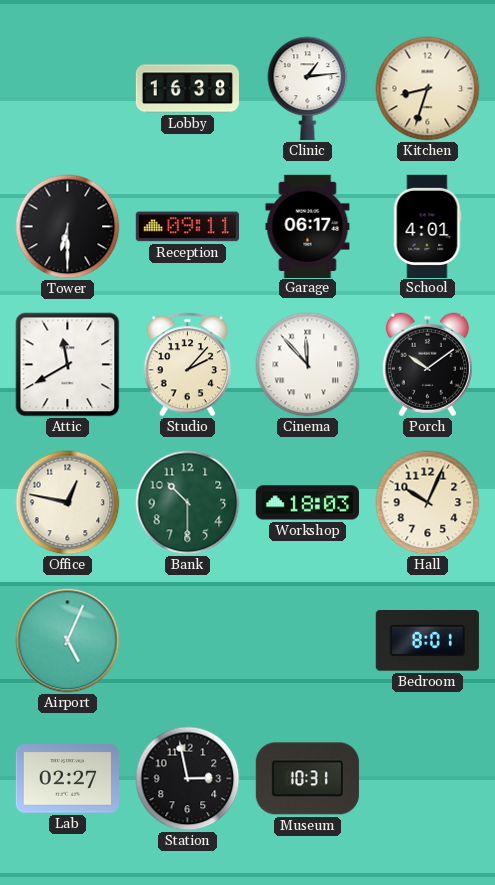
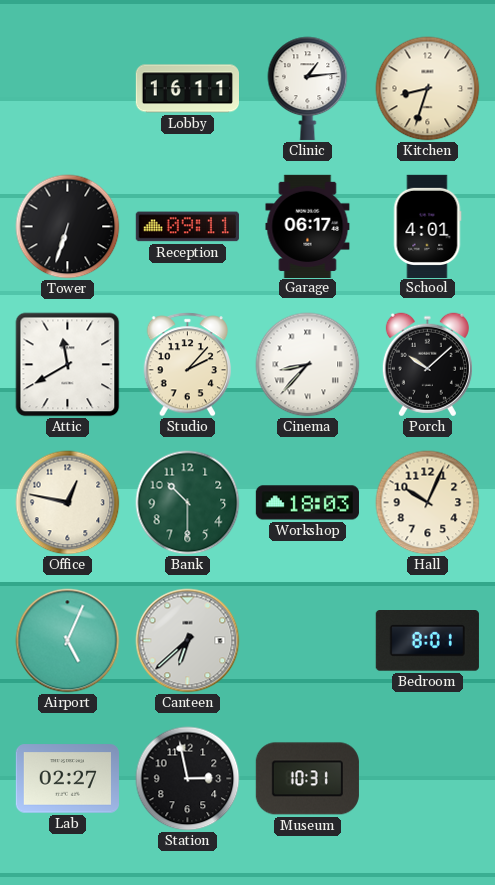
Lobby: 16:38 -> 16:11
Tower: 6:30 -> 6:33
Cinema: 11:53 -> 8:37
Porch: 10:09 -> 10:08
Canteen: none -> 6:38
